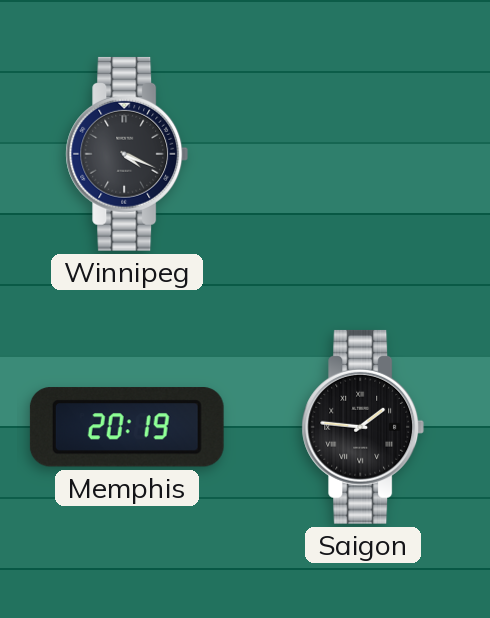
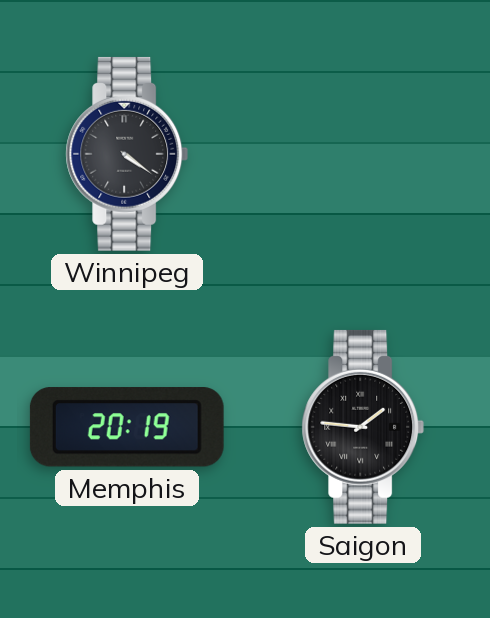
Winnipeg: 4:19 -> 4:21
